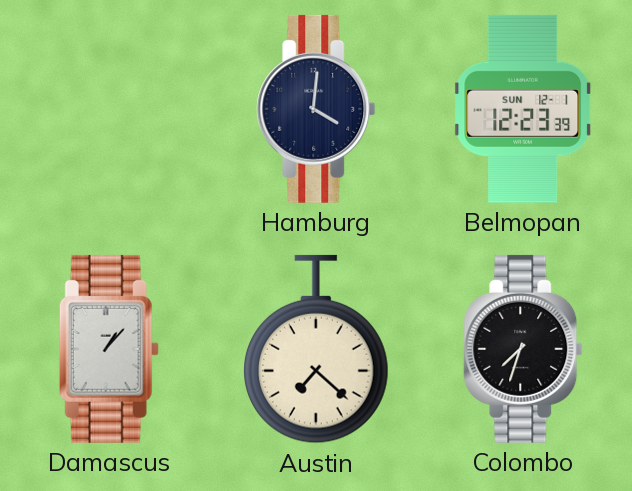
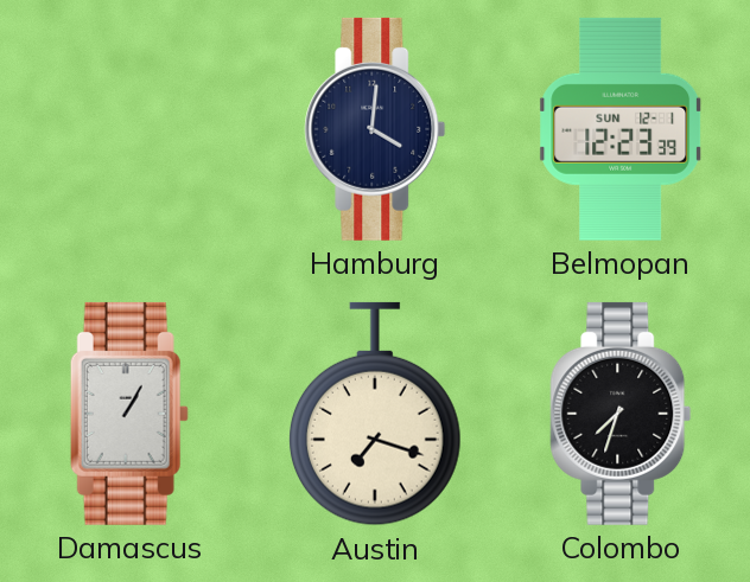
Damascus: 1:07 -> 1:05
Austin: 7:22 -> 7:18
